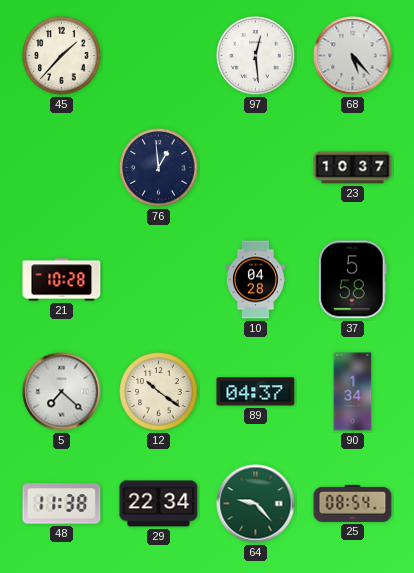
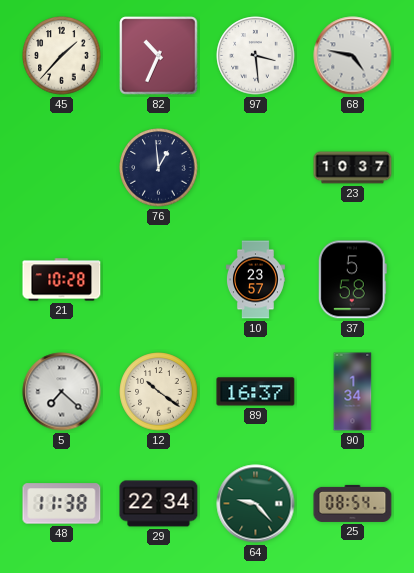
82: none -> 10:34
97: 12:29 -> 3:29
68: 5:23 -> 4:47
10: 04:28 -> 23:57
89: 04:37 -> 16:37
